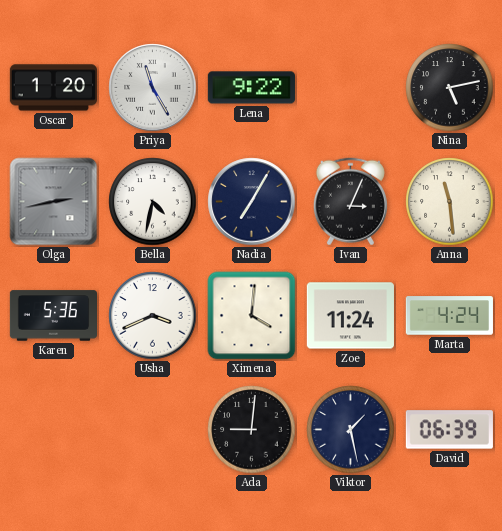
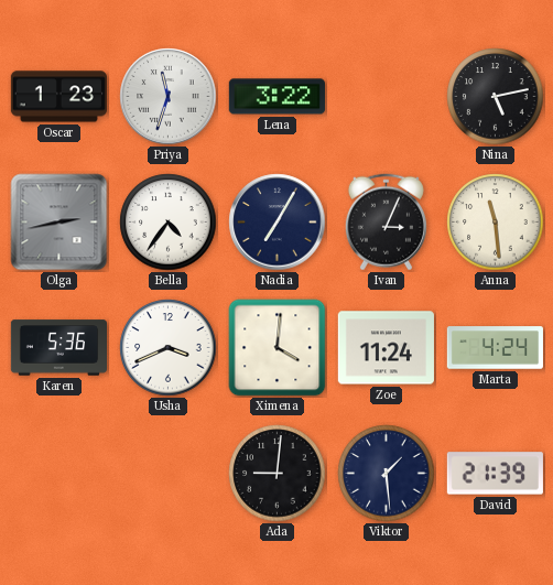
Oscar: 1:20 -> 1:23
Priya: 11:25 -> 11:33
Lena: 9:22 -> 3:22
Bella: 4:32 -> 4:36
Viktor: 1:28 -> 1:29
David: 06:39 -> 21:39
